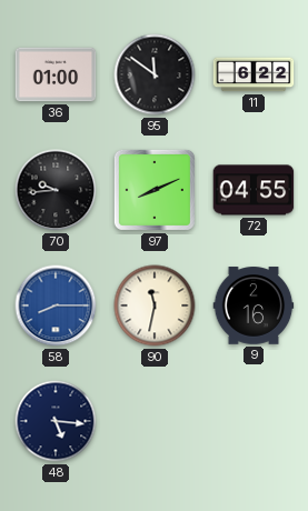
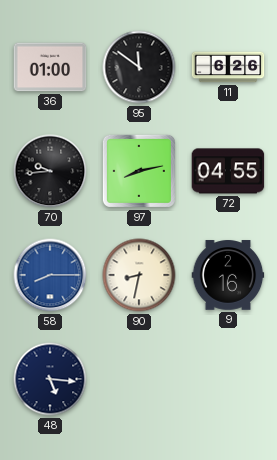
11: 6:22 -> 6:26
97: 8:11 -> 8:13
90: 11:32 -> 8:32
